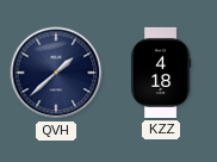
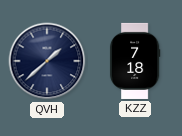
KZZ: 4:18 -> 7:18
